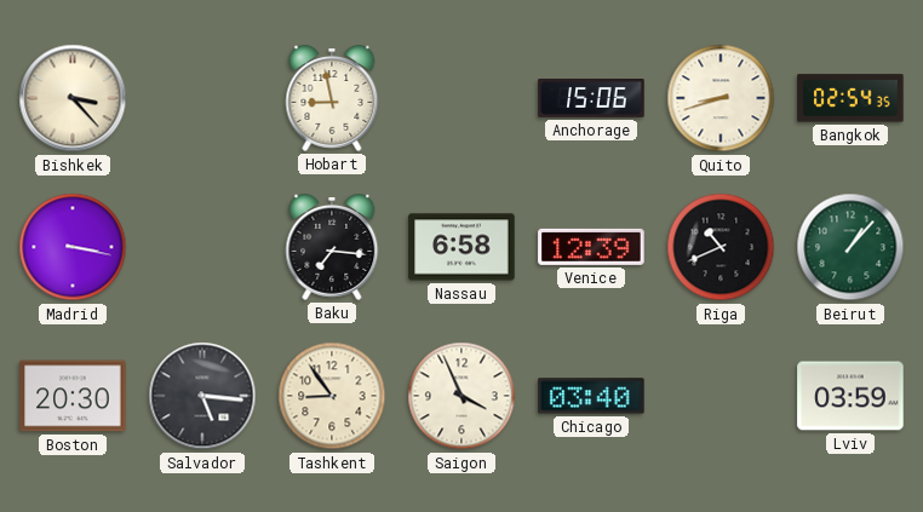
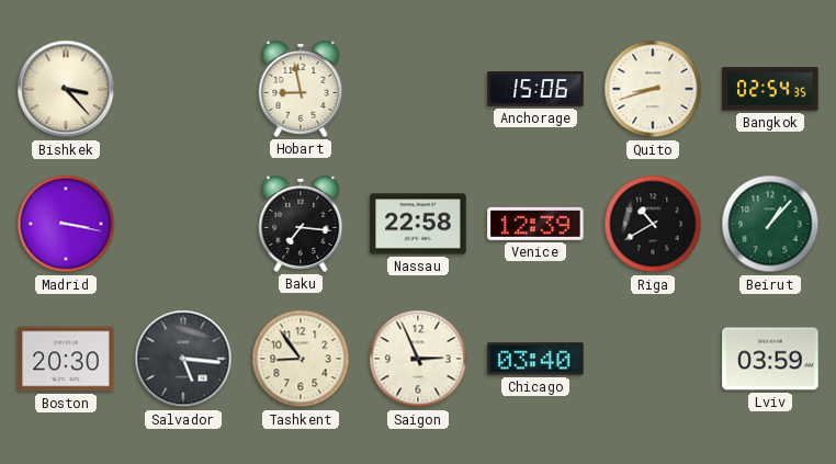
Nassau: 6:58 -> 22:58
Riga: 10:41 -> 10:40
Saigon: 3:56 -> 2:56
